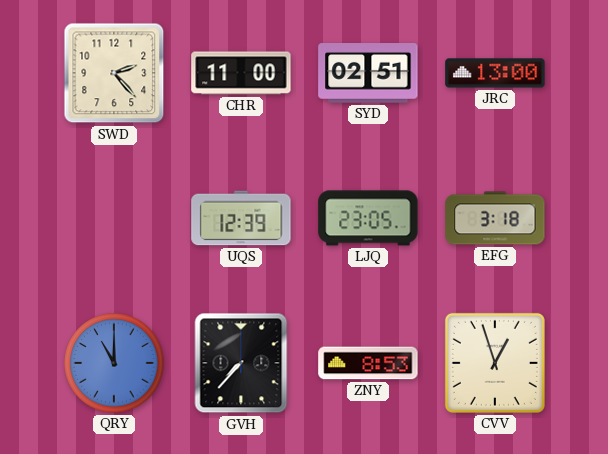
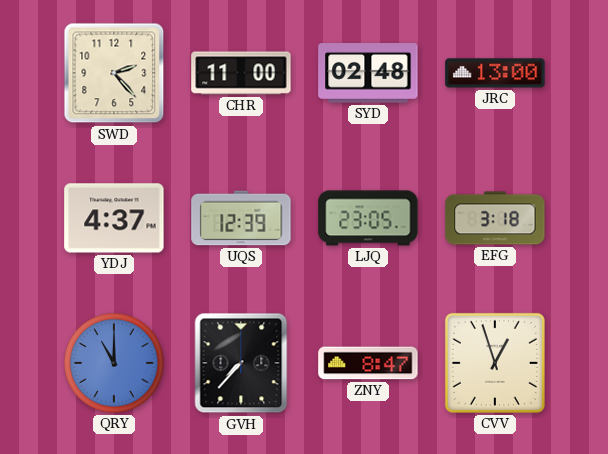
SYD: 02:51 -> 02:48
YDJ: none -> 4:37
ZNY: 8:53 -> 8:47
